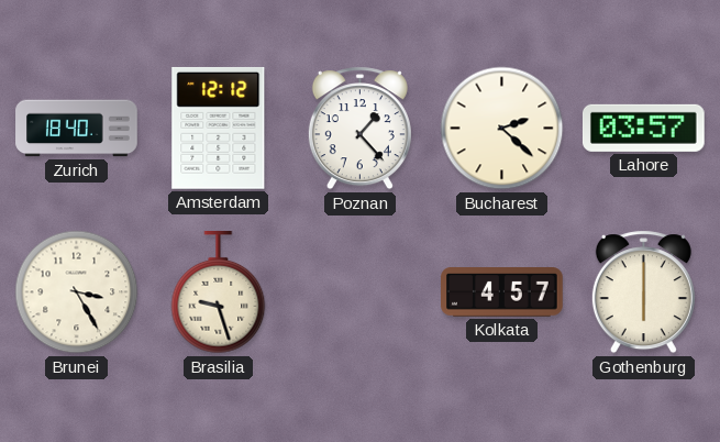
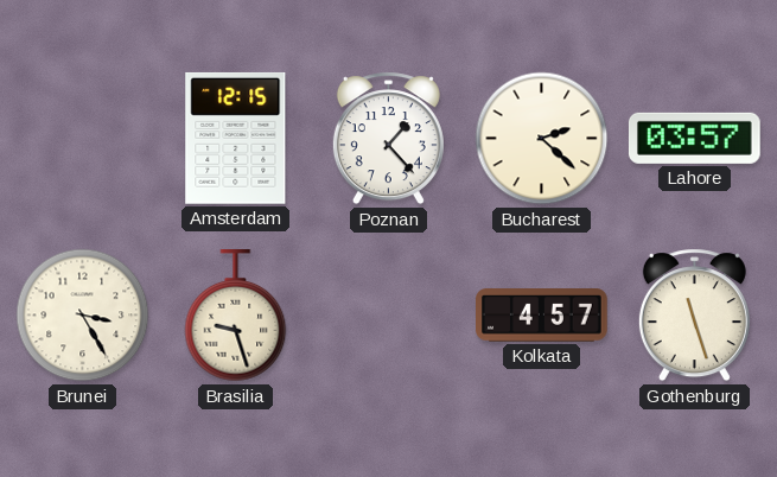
Zurich: 18:40 -> none
Amsterdam: 12:12 -> 12:15
Gothenburg: 6:00 -> 11:27
